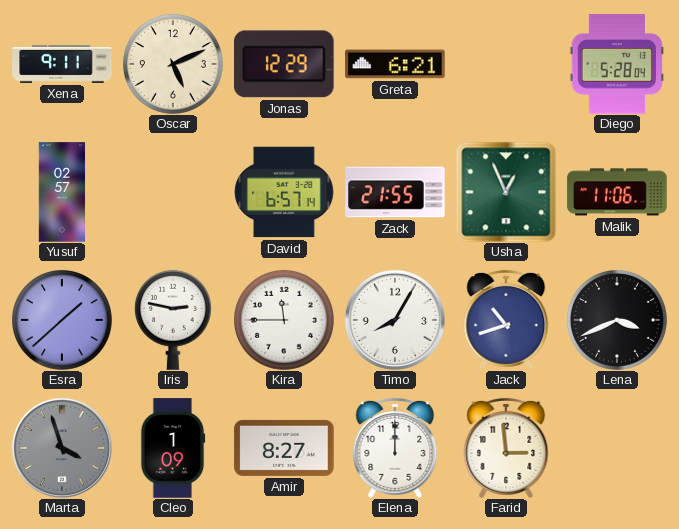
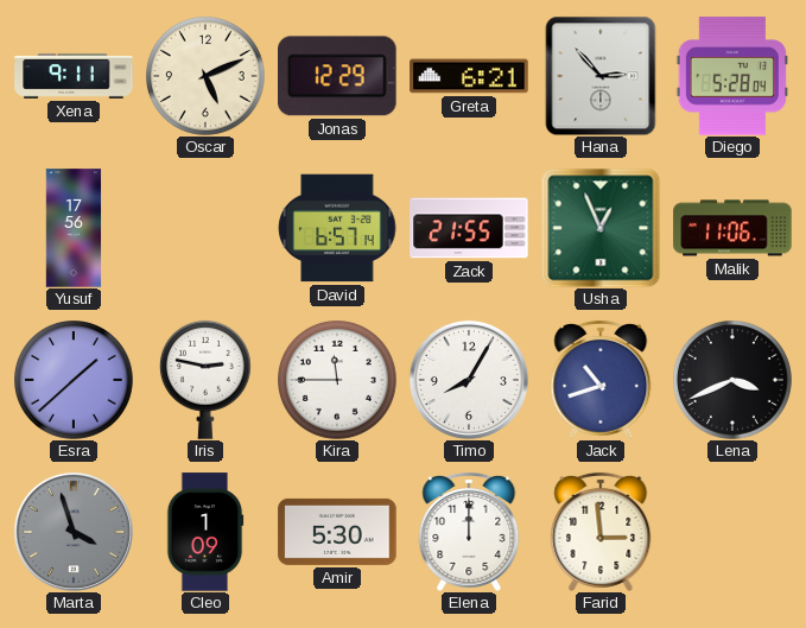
Hana: none -> 2:53
Yusuf: 02:57 -> 17:56
Amir: 8:27 -> 5:30
